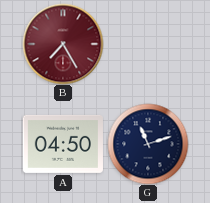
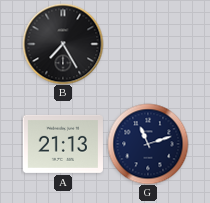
B dial: burgundy -> black
A: 04:50 -> 21:13
